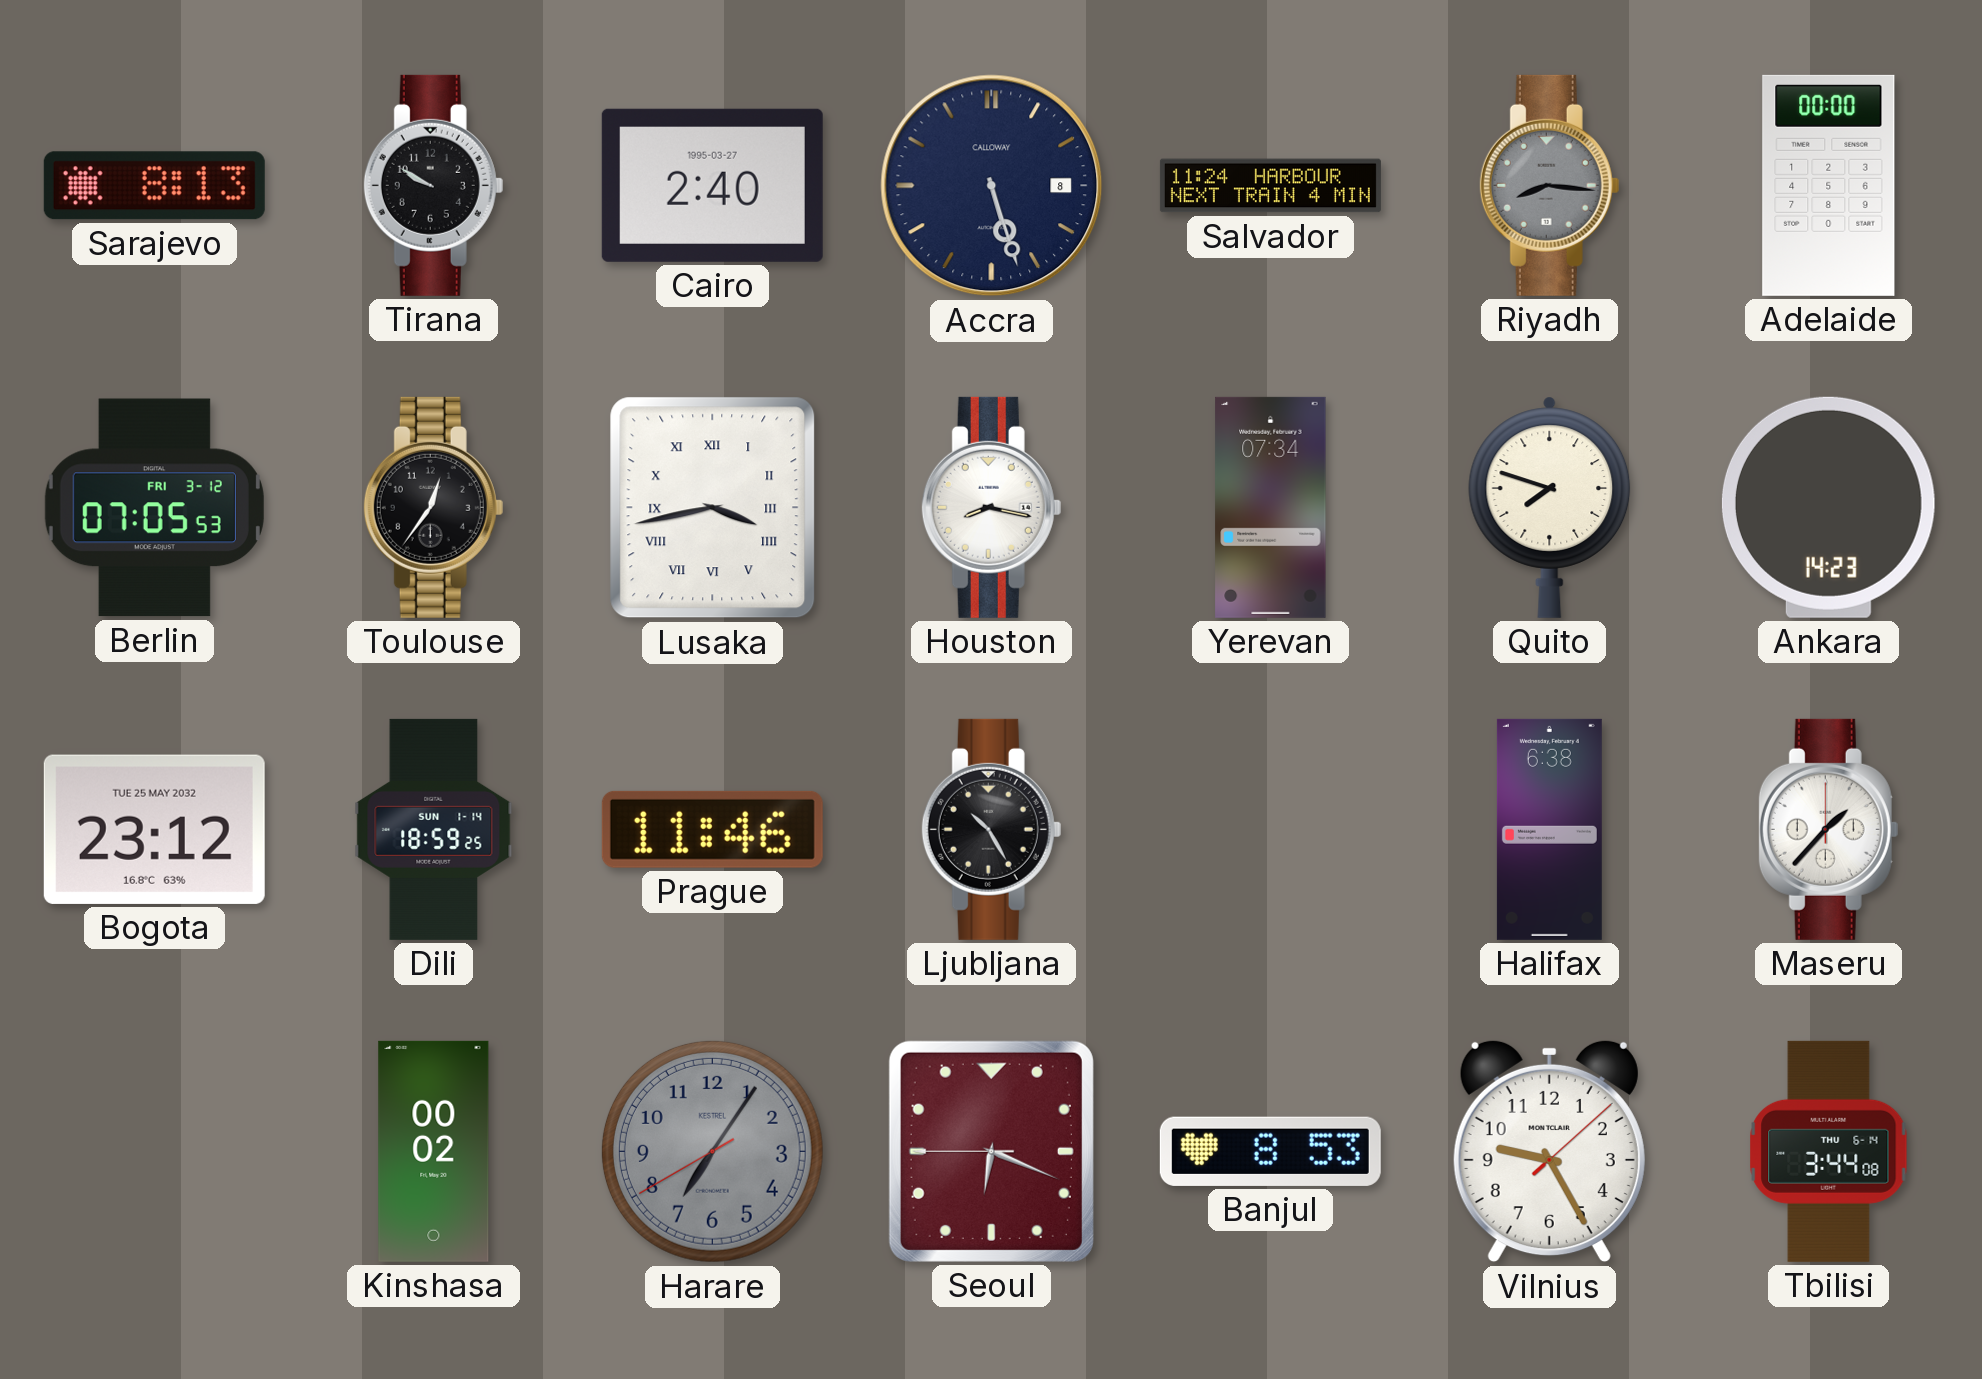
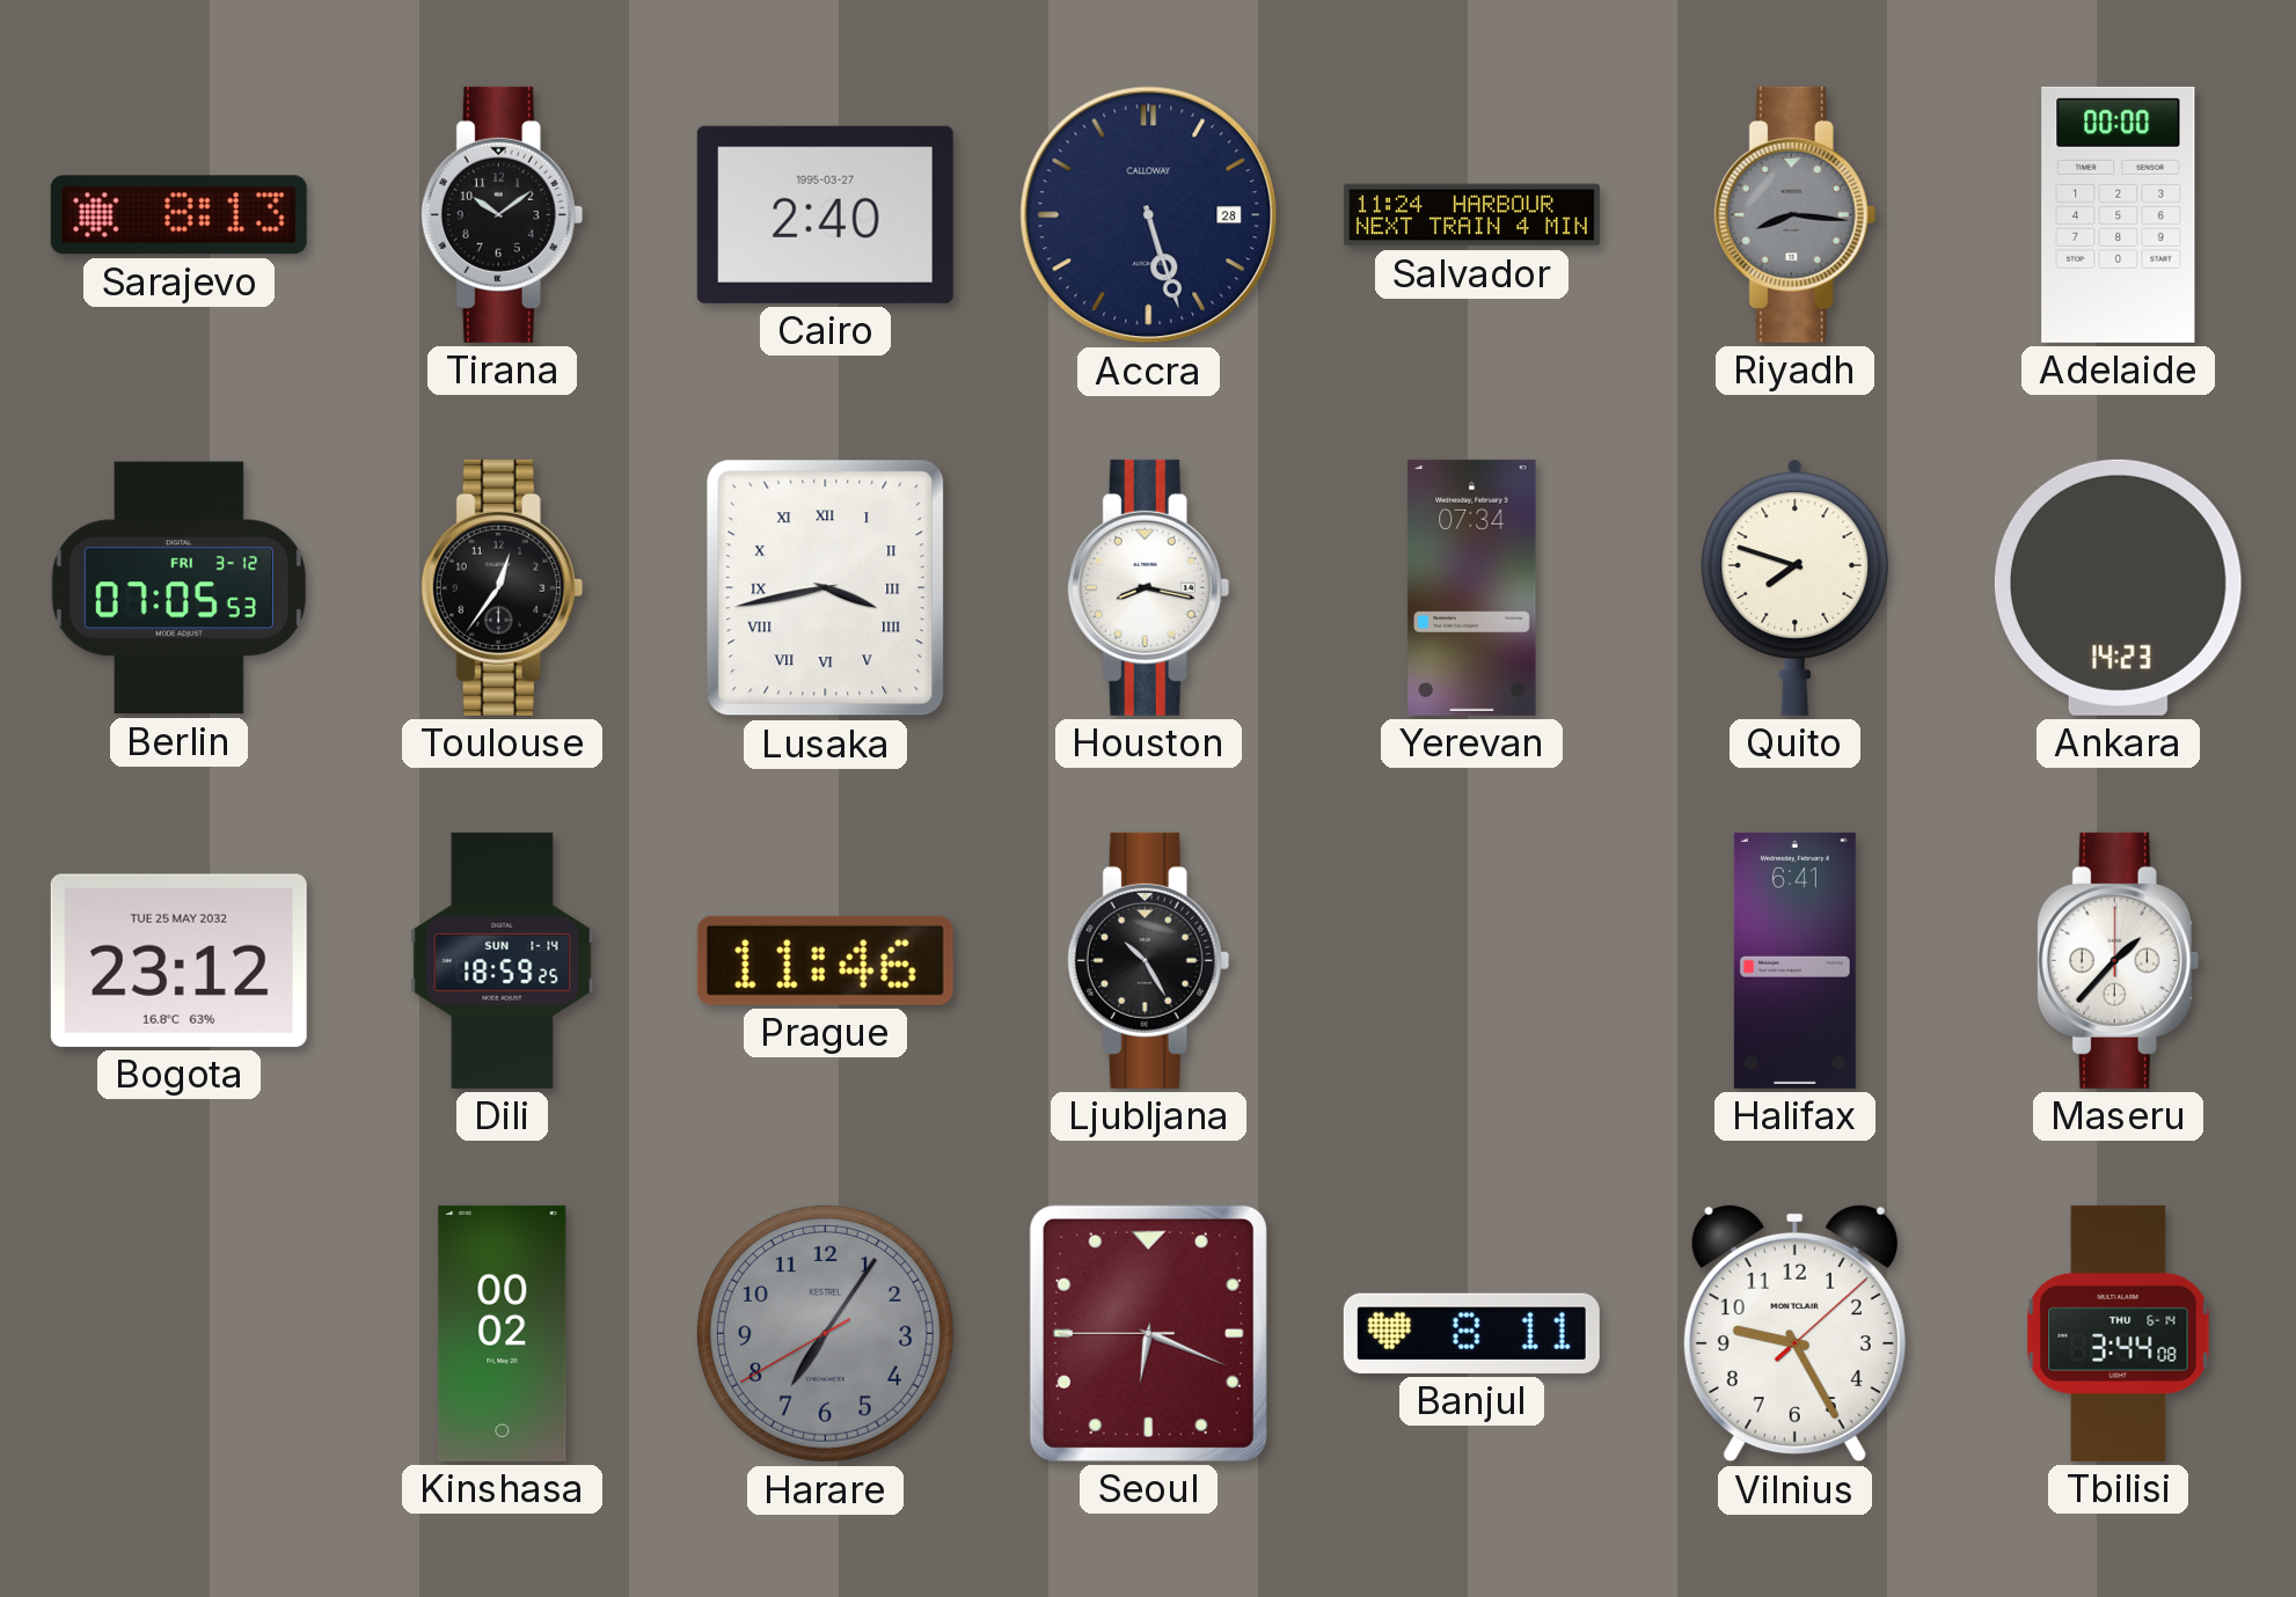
Tirana: 9:50 -> 10:09
Accra date: 8 -> 28
Halifax: 6:38 -> 6:41
Banjul: 8:53 -> 8:11
